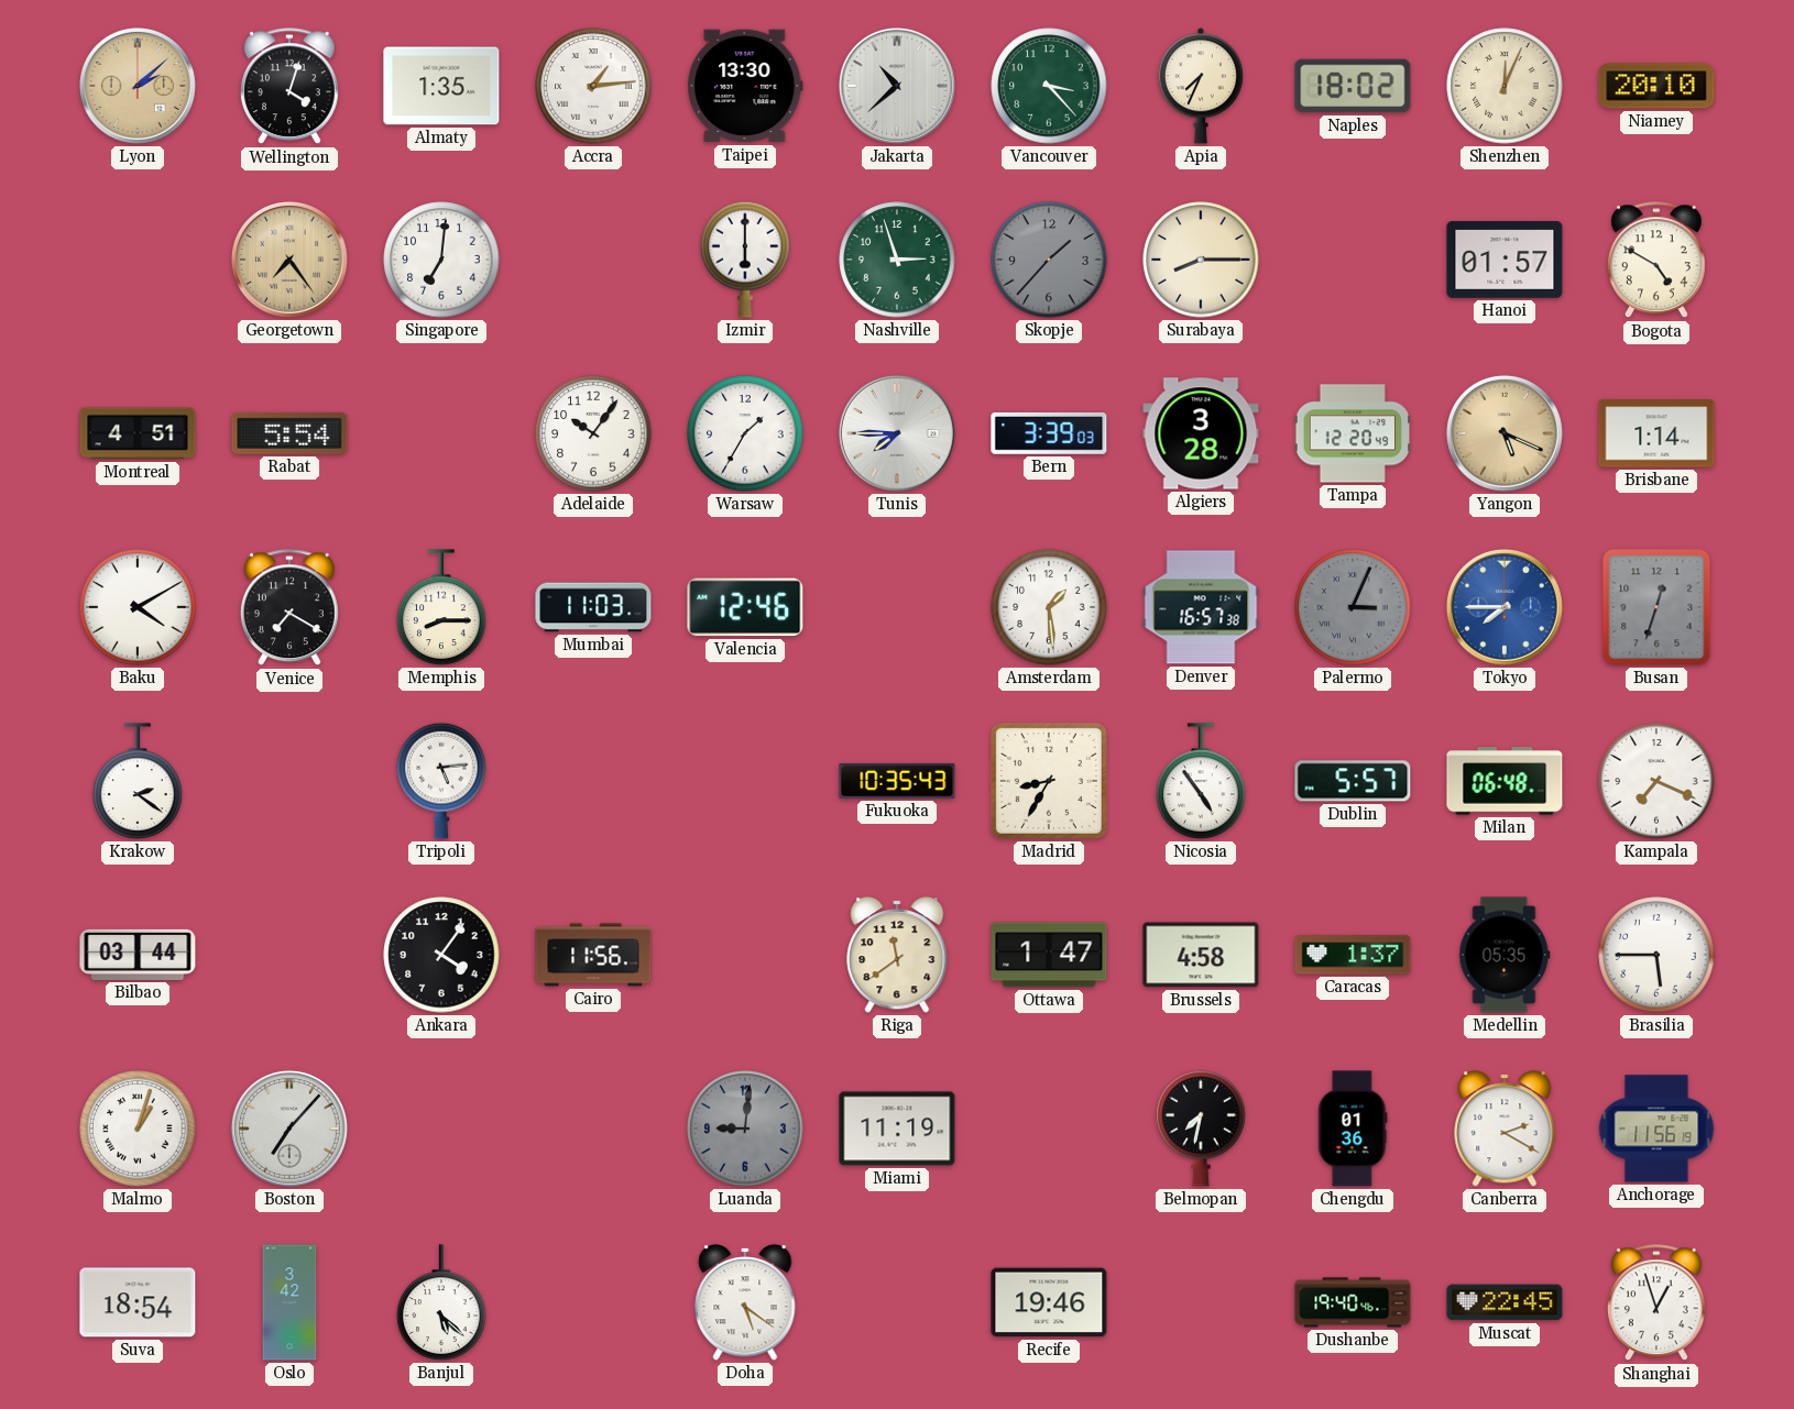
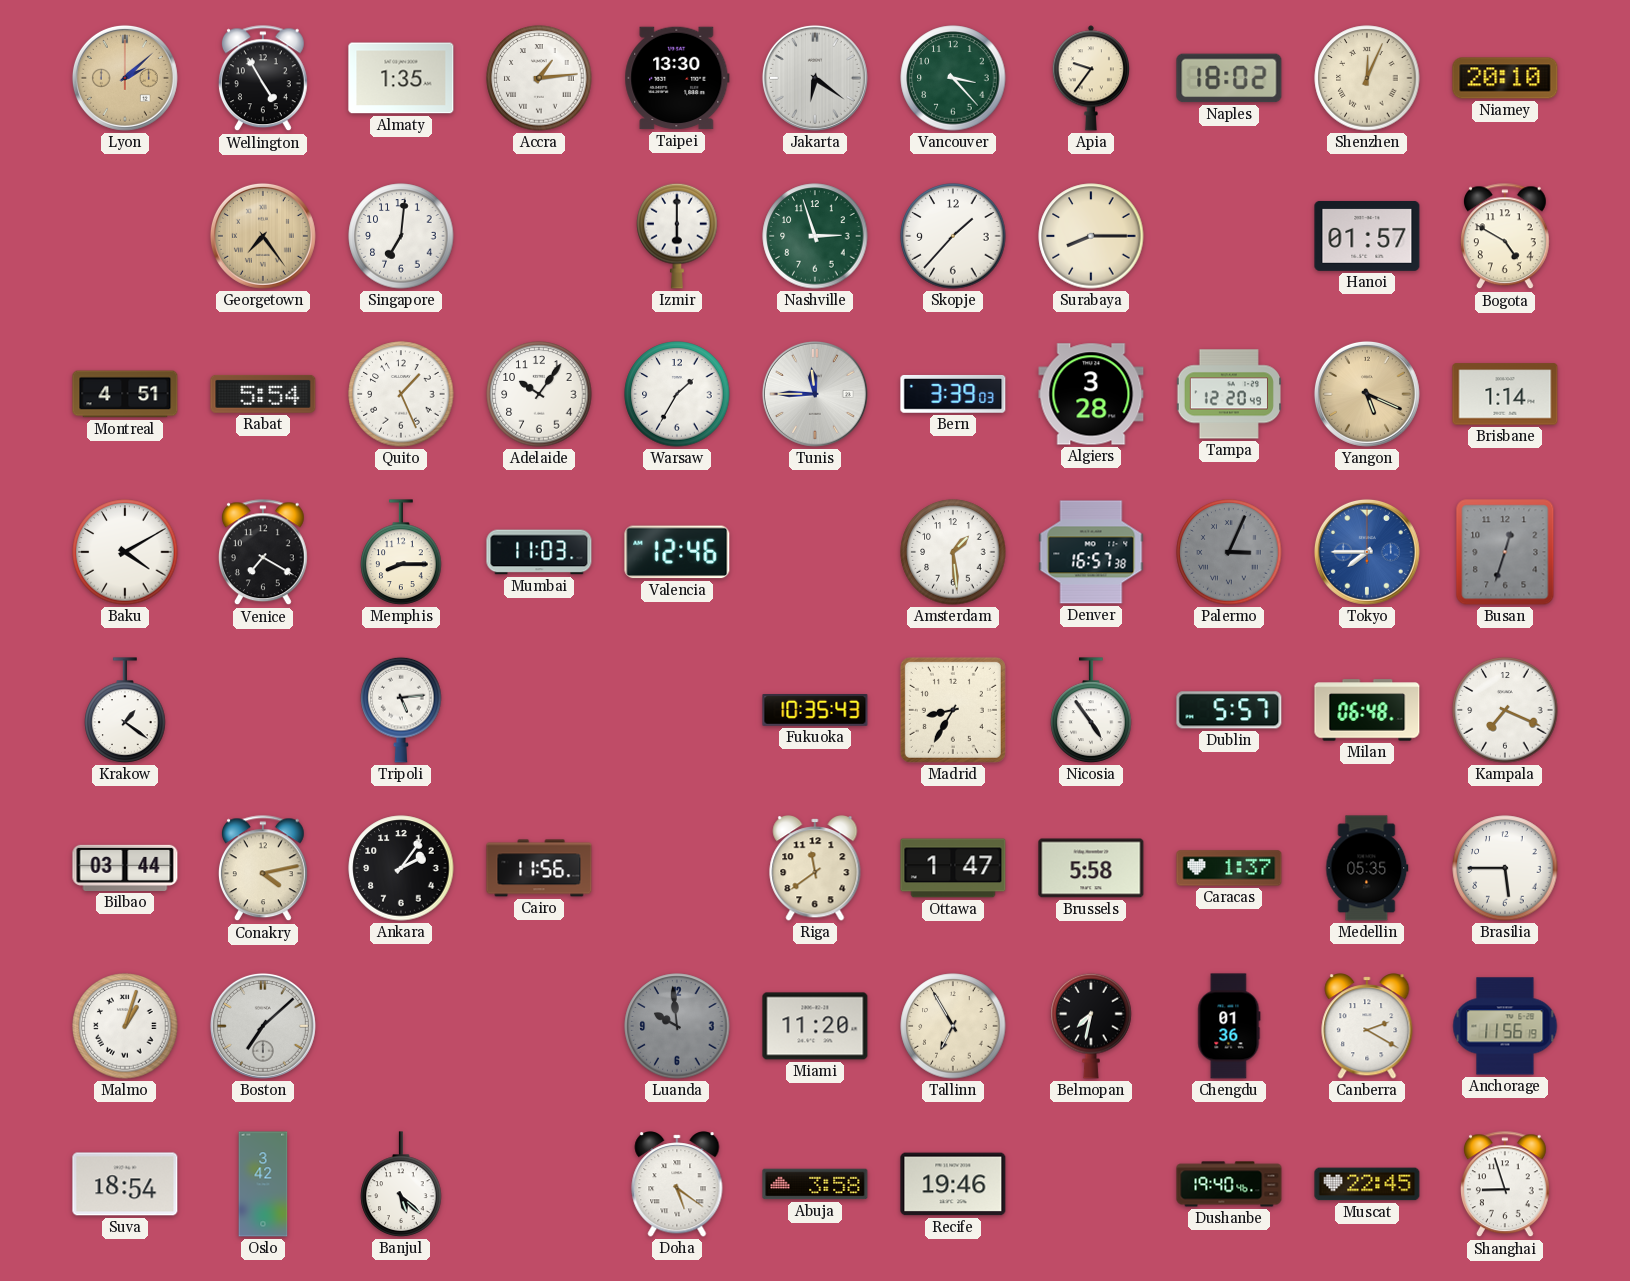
Wellington: 4:03 -> 4:55
Jakarta: 10:38 -> 6:21
Apia: 7:34 -> 9:36
Skopje dial: grey -> white
Quito: none -> 1:26
Tunis: 7:45 -> 11:45
Krakow: 2:21 -> 1:21
Conakry: none -> 4:13
Ankara: 4:06 -> 2:06
Brussels: 4:58 -> 5:58
Boston: 7:07 -> 7:08
Luanda: 9:01 -> 9:59
Miami: 11:19 -> 11:20
Tallinn: none -> 6:55
Abuja: none -> 3:58
Shanghai: 12:57 -> 8:57
